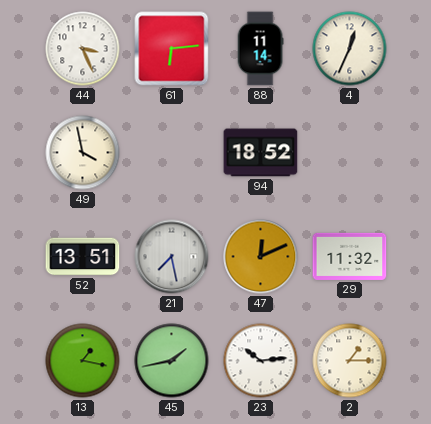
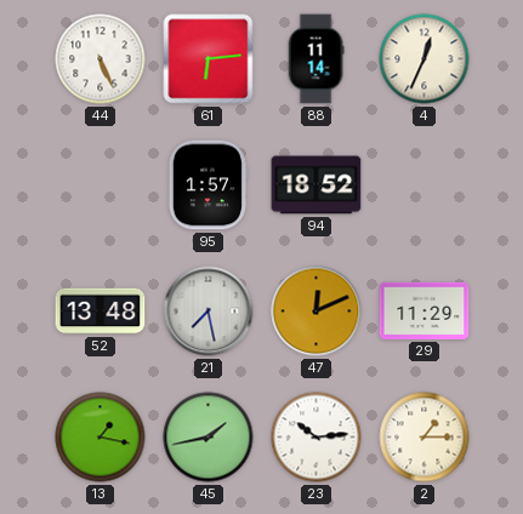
44: 3:26 -> 5:26
49: 3:58 -> none
95: none -> 1:57
52: 13:51 -> 13:48
29: 11:32 -> 11:29
